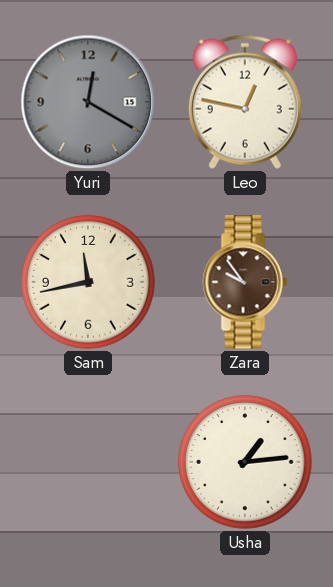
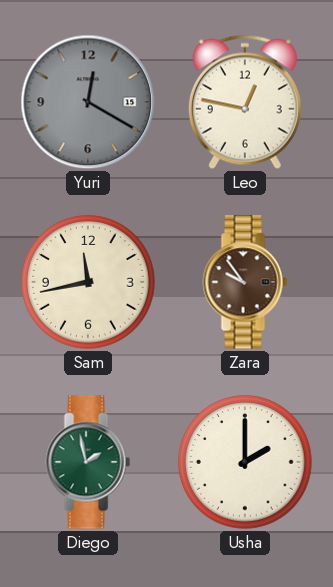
Diego: none -> 1:58
Usha: 1:14 -> 2:00
